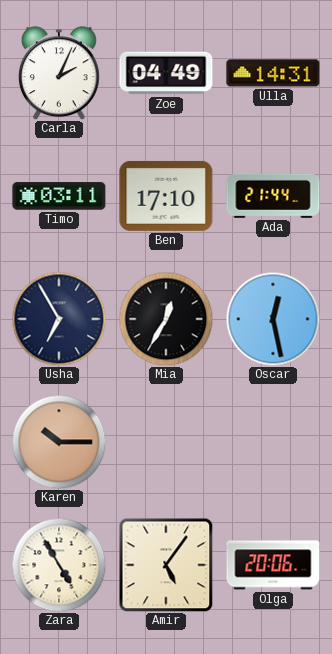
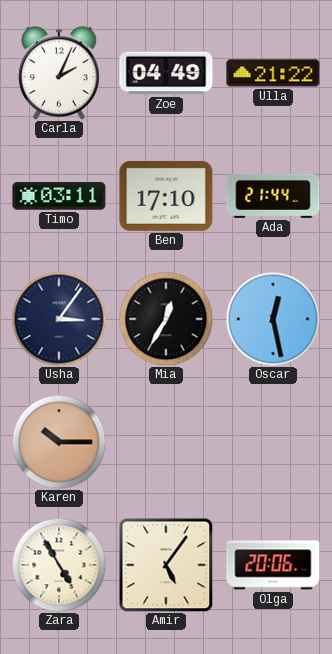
Ulla: 14:31 -> 21:22
Usha: 6:55 -> 3:06
